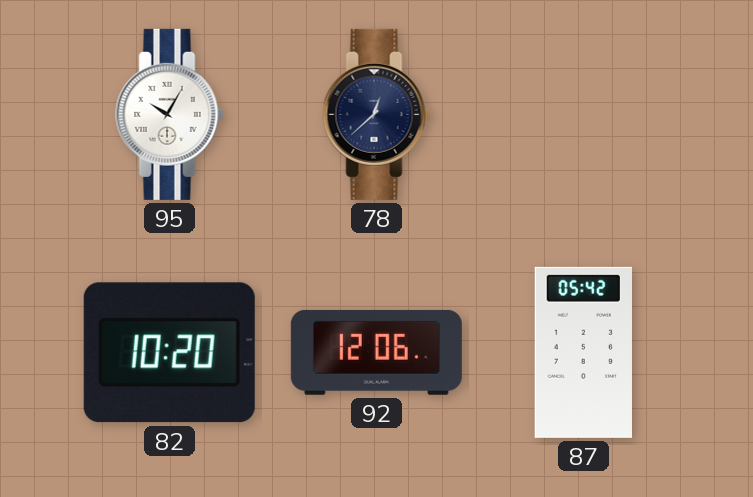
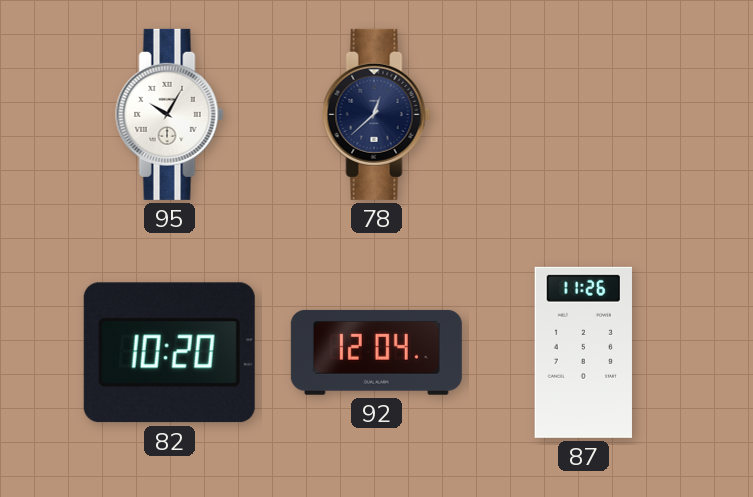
92: 12:06 -> 12:04
87: 05:42 -> 11:26
